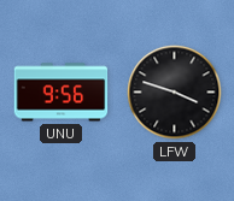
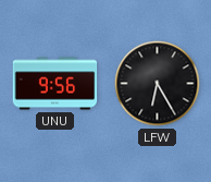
LFW: 3:48 -> 6:25
